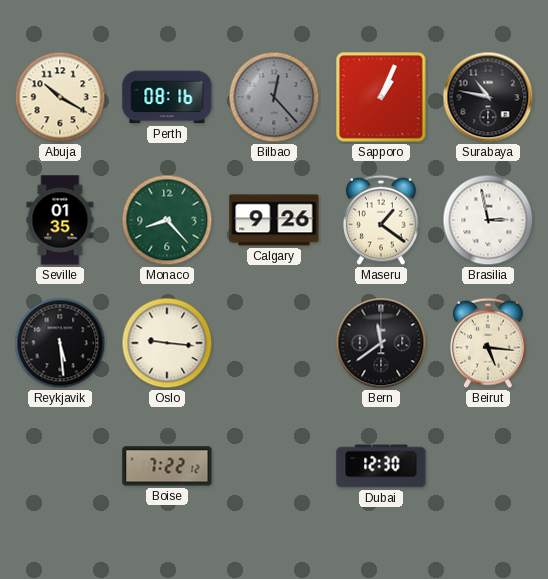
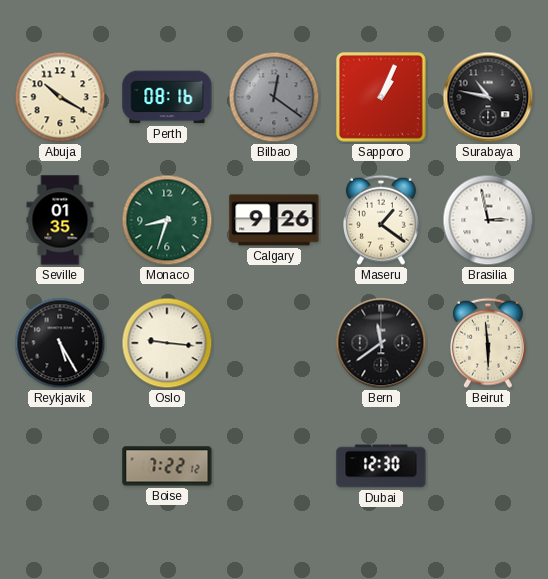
Bilbao: 12:23 -> 12:21
Monaco: 8:23 -> 8:33
Reykjavik: 5:29 -> 5:25
Beirut: 5:16 -> 5:59
